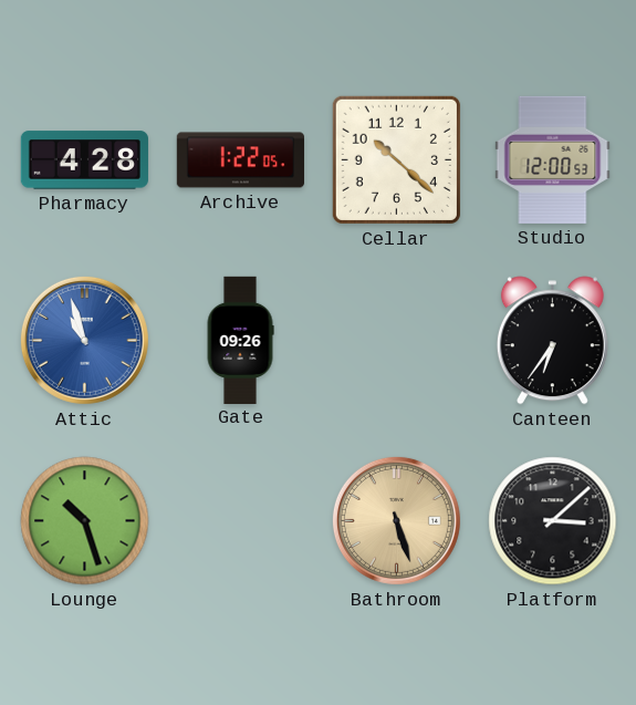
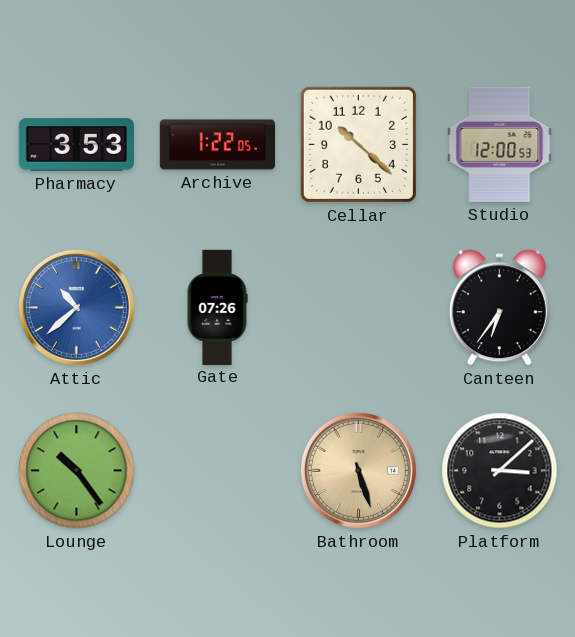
Pharmacy: 4:28 -> 3:53
Attic: 10:57 -> 10:38
Gate: 09:26 -> 07:26
Lounge: 10:27 -> 10:24
